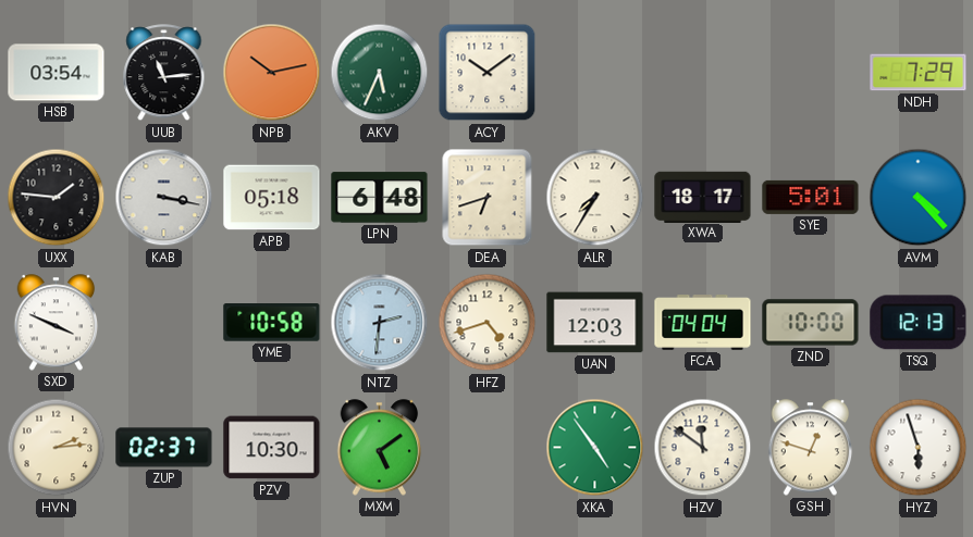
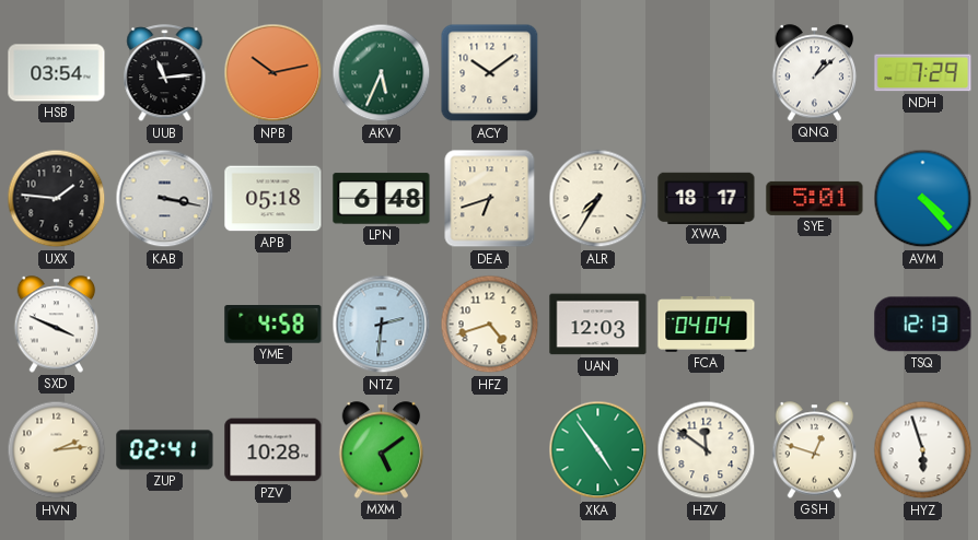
QNQ: none -> 1:08
YME: 10:58 -> 4:58
ZND: 10:00 -> none
ZUP: 02:37 -> 02:41
PZV: 10:30 -> 10:28
